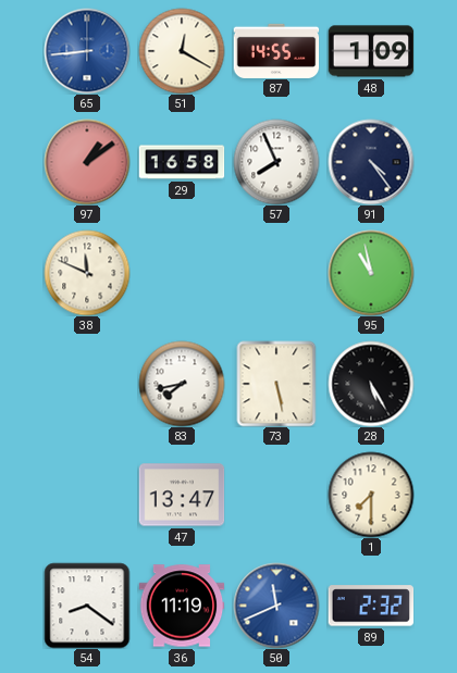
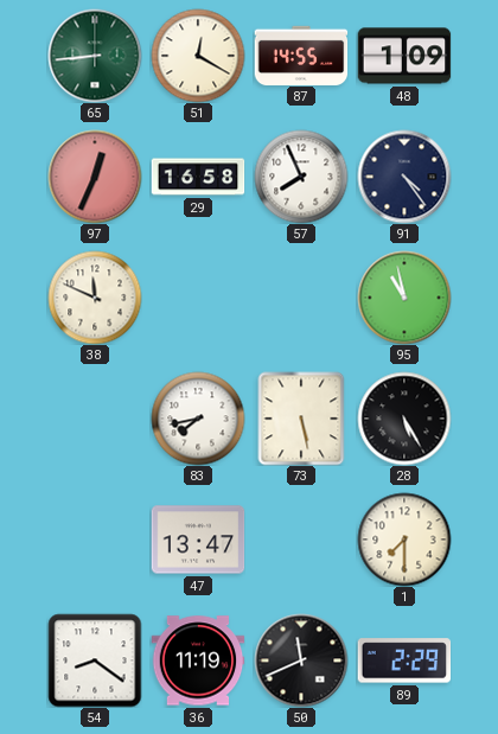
65 dial: blue -> green
97: 1:09 -> 12:34
50 dial: blue -> black
89: 2:32 -> 2:29
